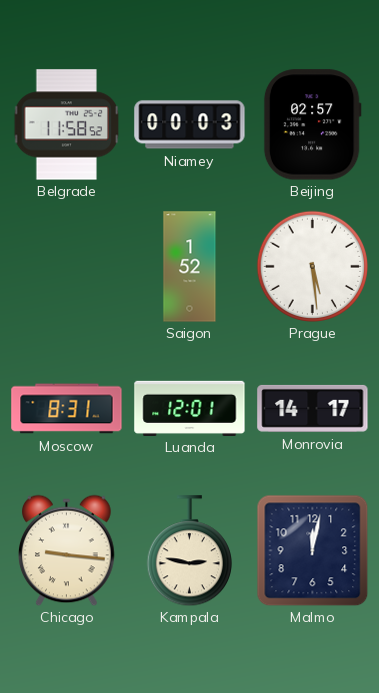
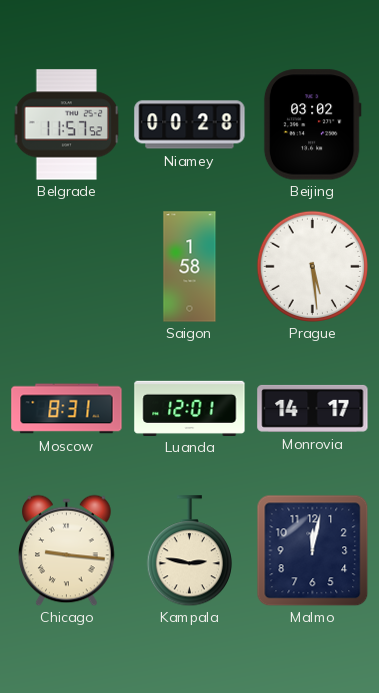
Belgrade: 11:58 -> 11:57
Niamey: 00:03 -> 00:28
Beijing: 02:57 -> 03:02
Saigon: 1:52 -> 1:58
